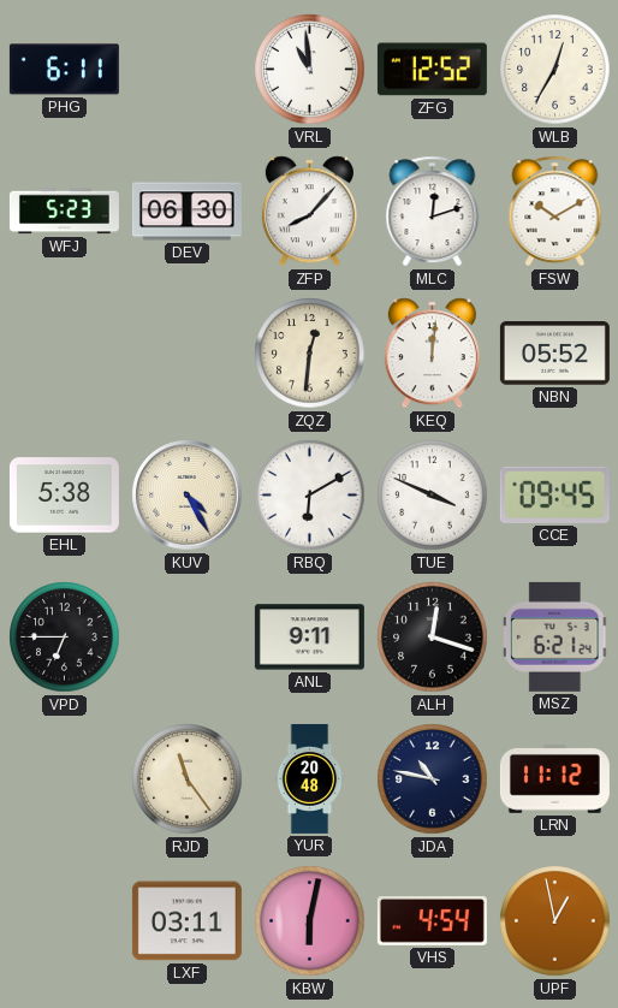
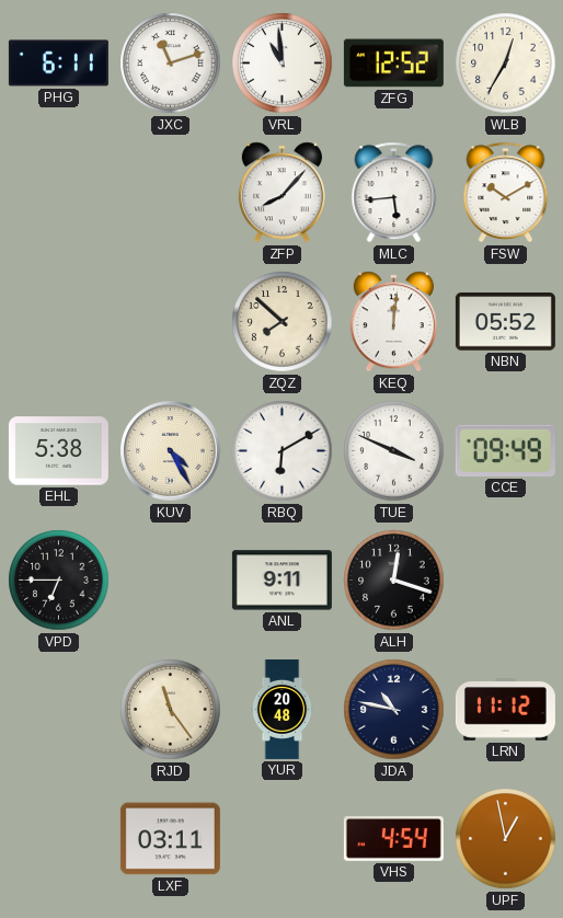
JXC: none -> 11:12
WFJ: 5:23 -> none
DEV: 06:30 -> none
MLC: 12:12 -> 5:44
ZQZ: 12:31 -> 7:52
CCE: 09:45 -> 09:49
MSZ: 6:21 -> none
KBW: 6:02 -> none
